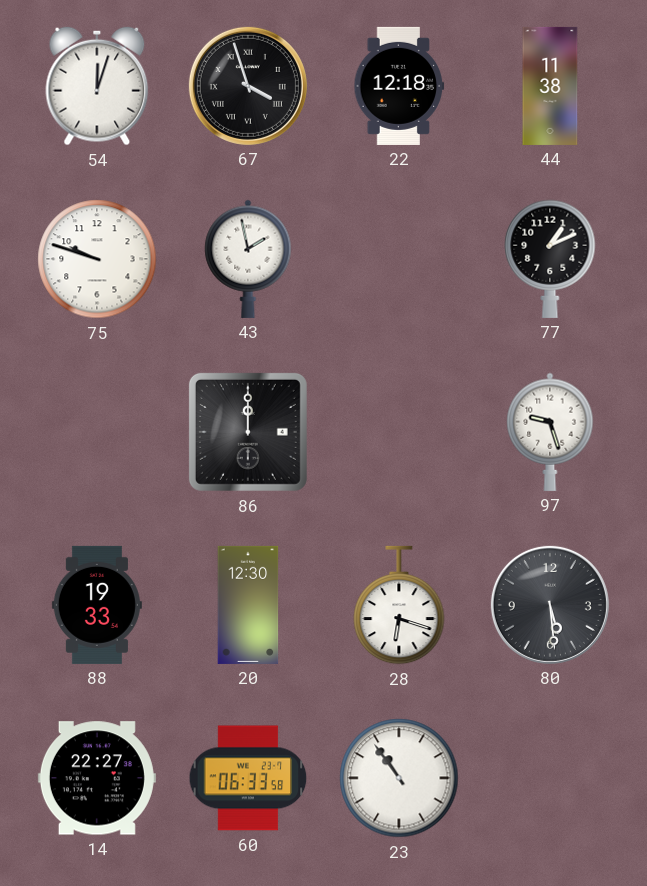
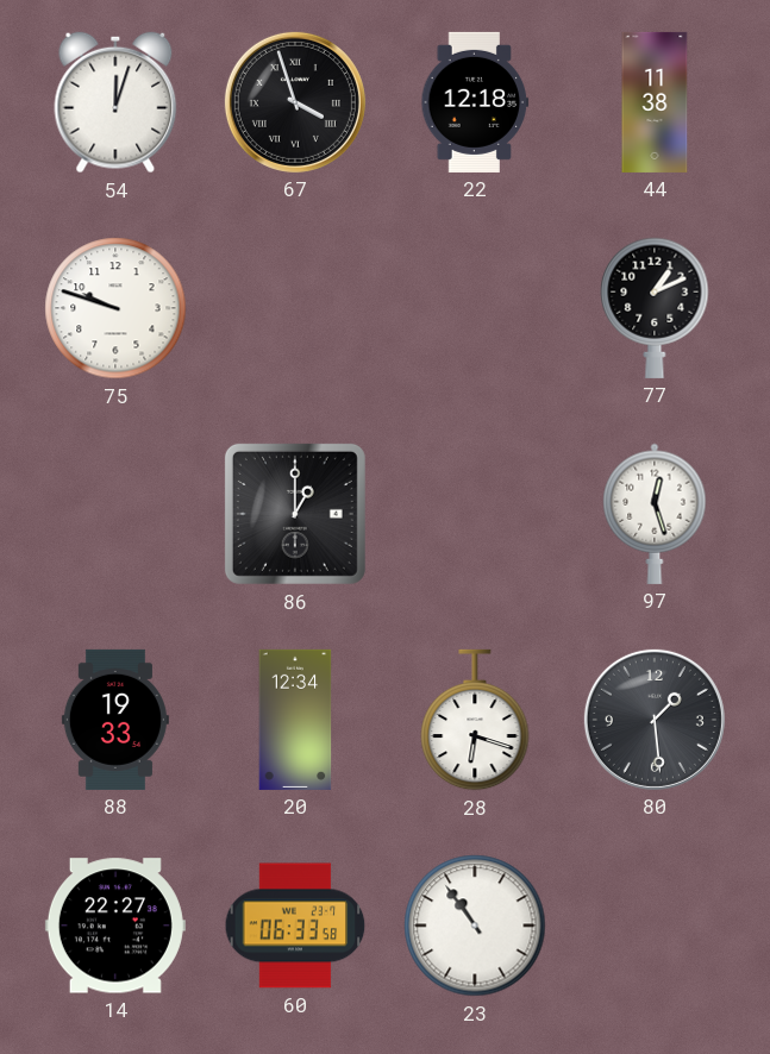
43: 1:58 -> none
86: 12:00 -> 1:00
97: 9:27 -> 12:27
20: 12:30 -> 12:34
80: 5:29 -> 1:29
